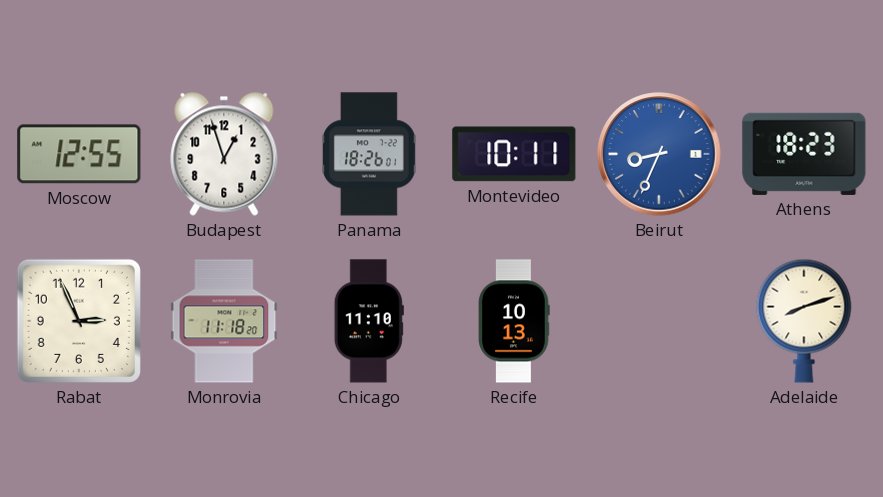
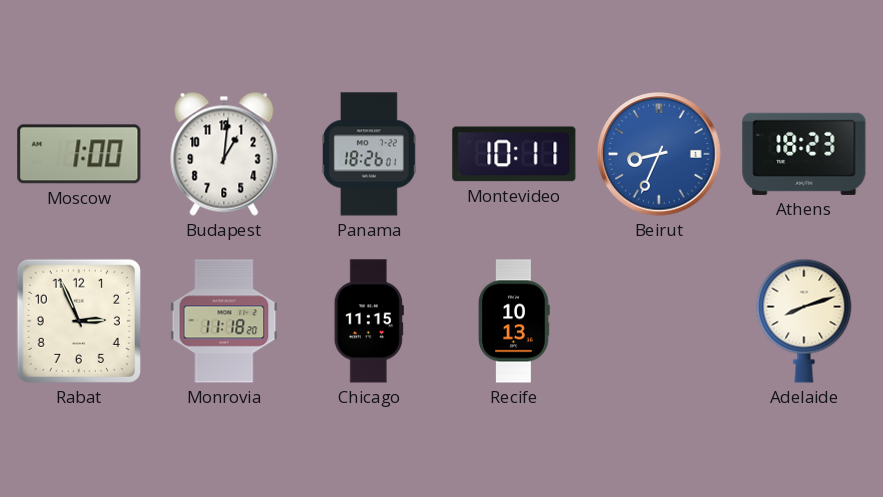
Moscow: 12:55 -> 1:00
Budapest: 12:57 -> 1:01
Chicago: 11:10 -> 11:15
